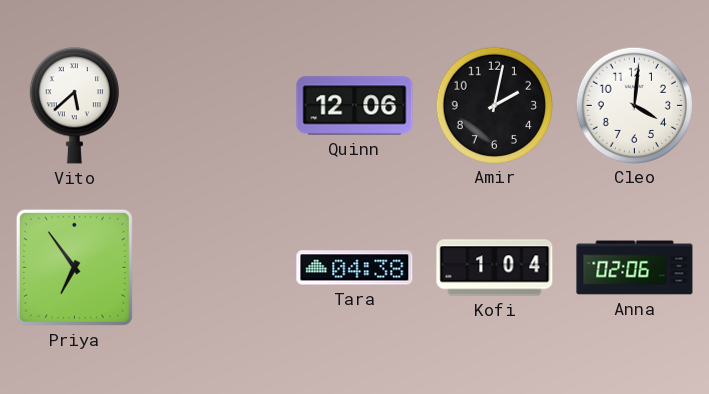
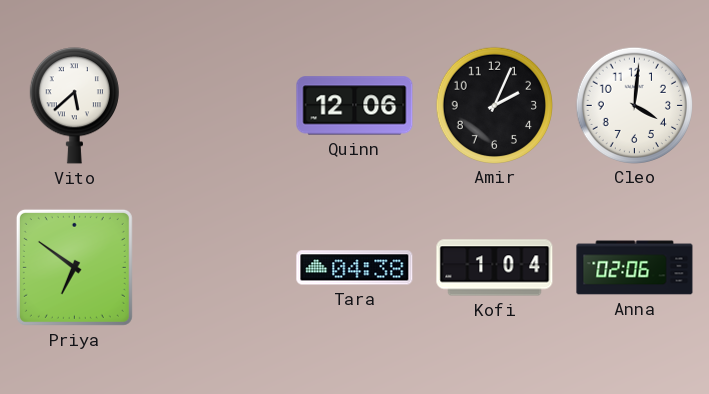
Amir: 2:02 -> 2:04
Priya: 6:54 -> 6:51
